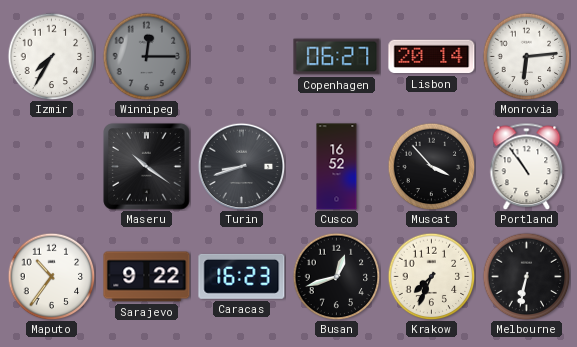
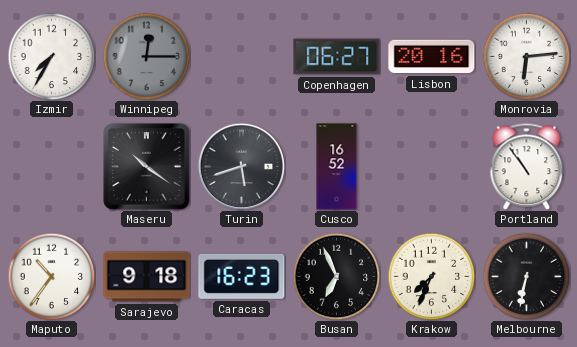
Lisbon: 20:14 -> 20:16
Turin: 8:42 -> 5:42
Muscat: 3:53 -> none
Sarajevo: 9:22 -> 9:18
Busan: 12:42 -> 6:56
